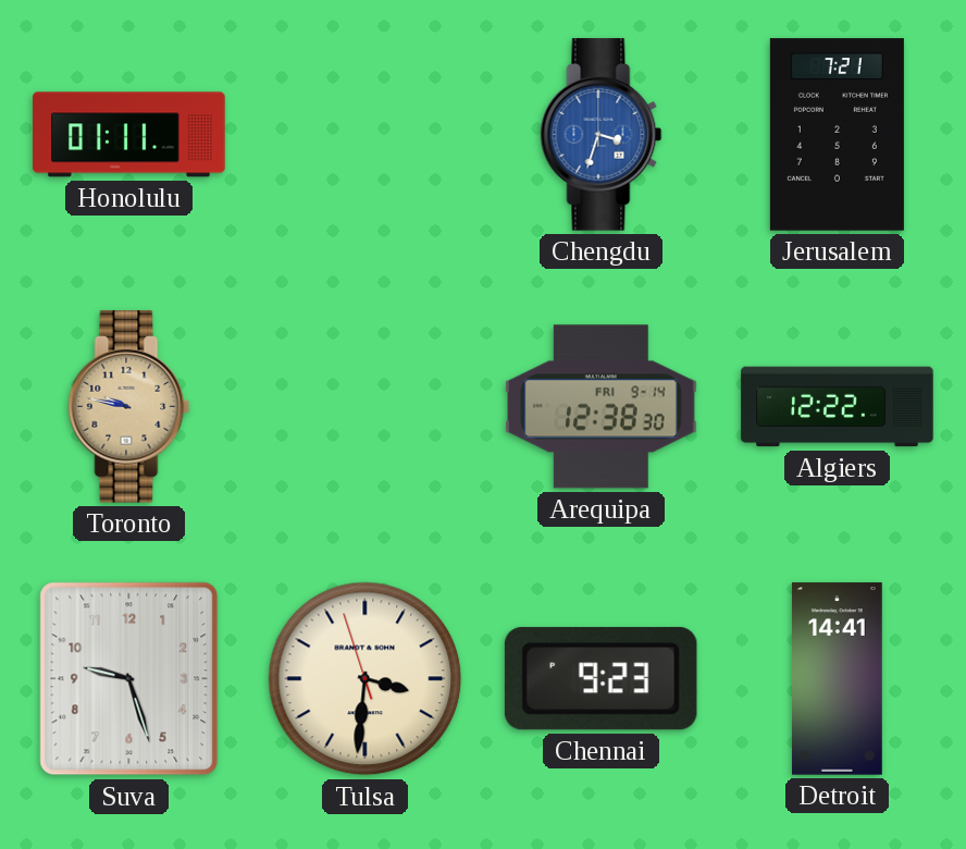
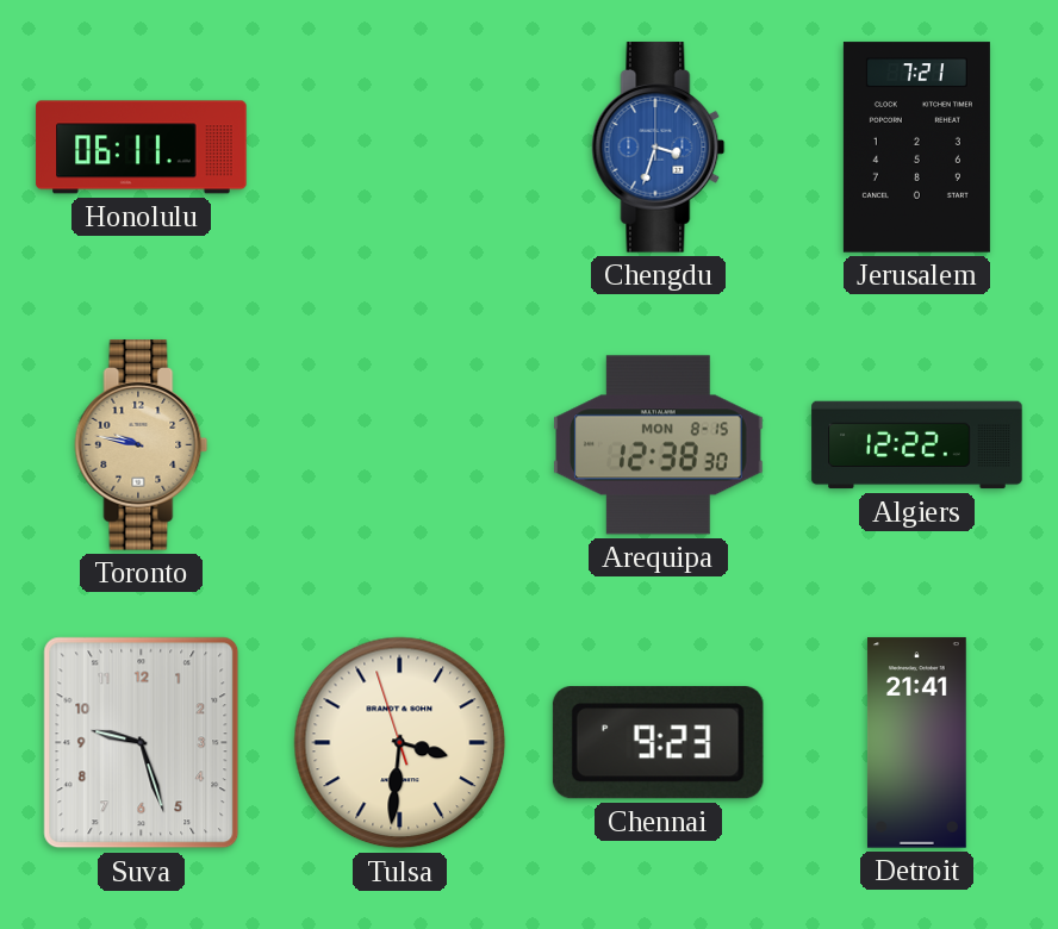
Honolulu: 01:11 -> 06:11
Arequipa date: FRI 9-14 -> MON 8-15
Detroit: 14:41 -> 21:41
